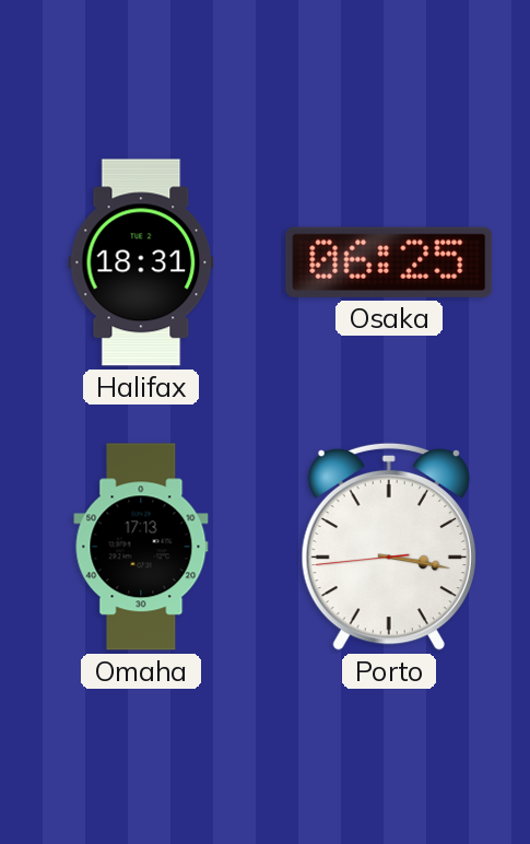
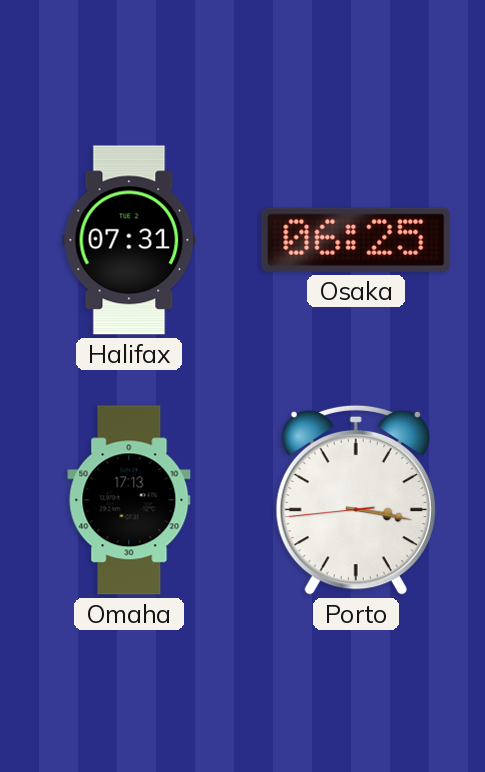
Halifax: 18:31 -> 07:31
